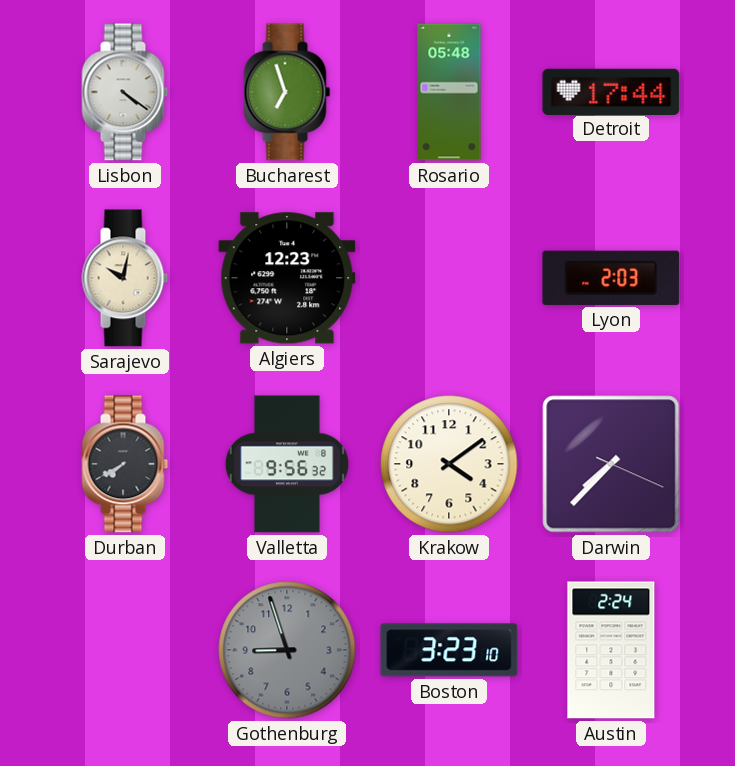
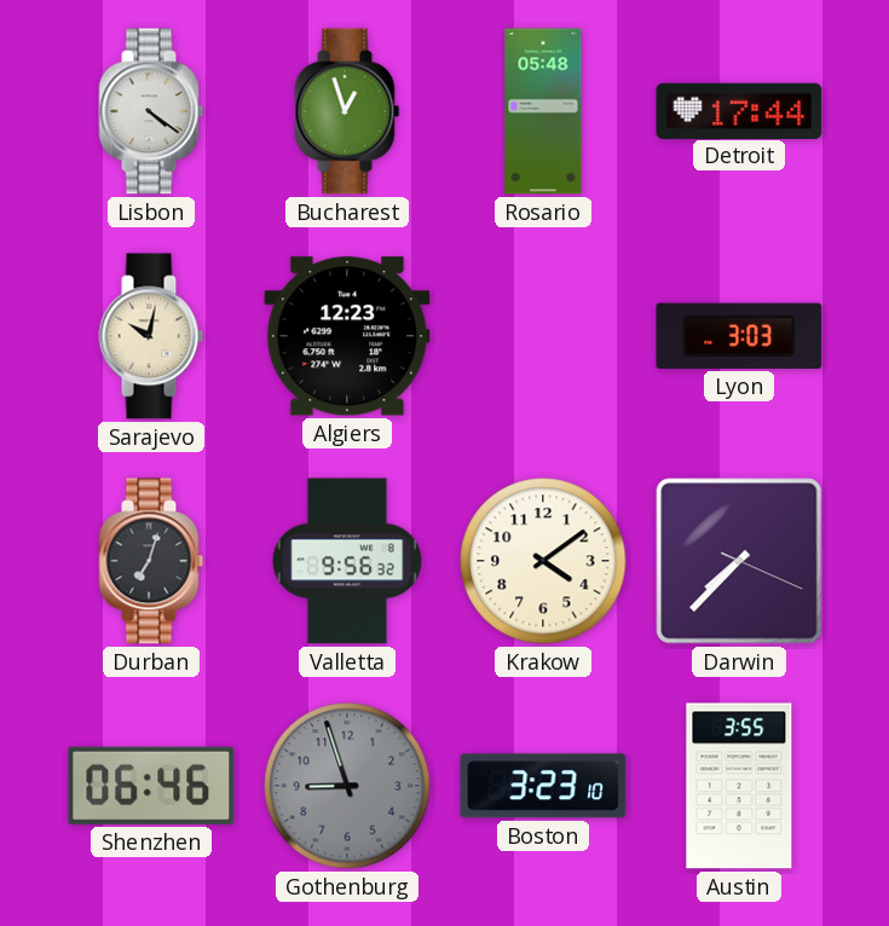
Bucharest: 6:57 -> 12:57
Lyon: 2:03 -> 3:03
Durban: 7:40 -> 7:03
Shenzhen: none -> 06:46
Austin: 2:24 -> 3:55
